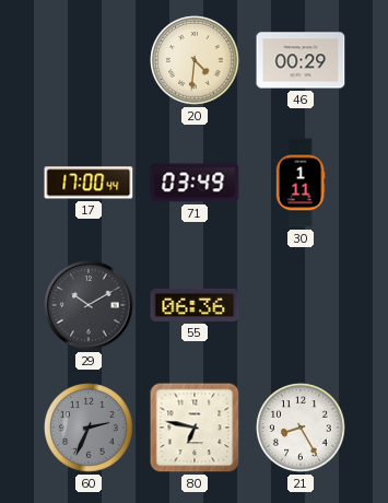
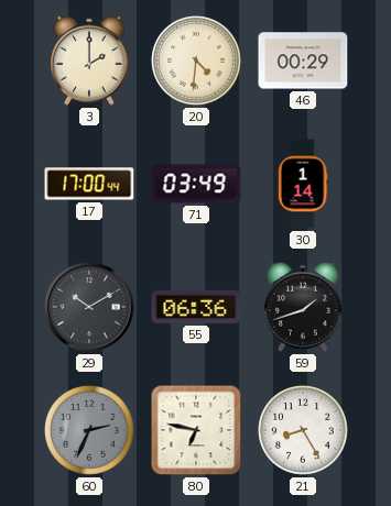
3: none -> 2:00
30: 1:11 -> 1:14
59: none -> 1:42
